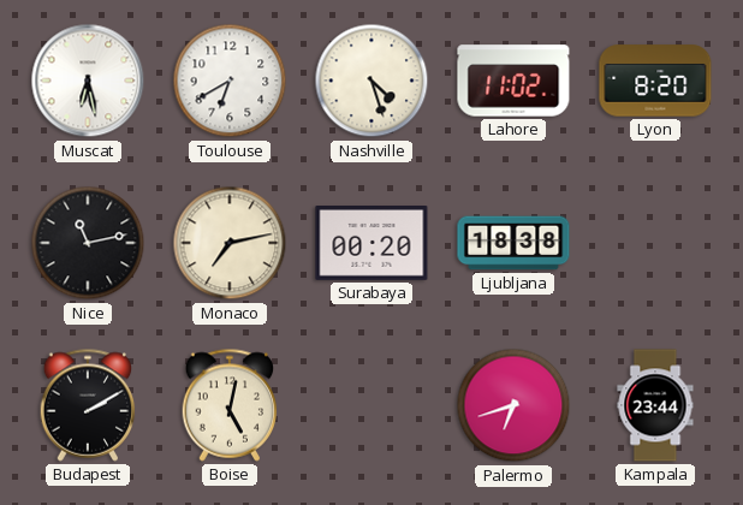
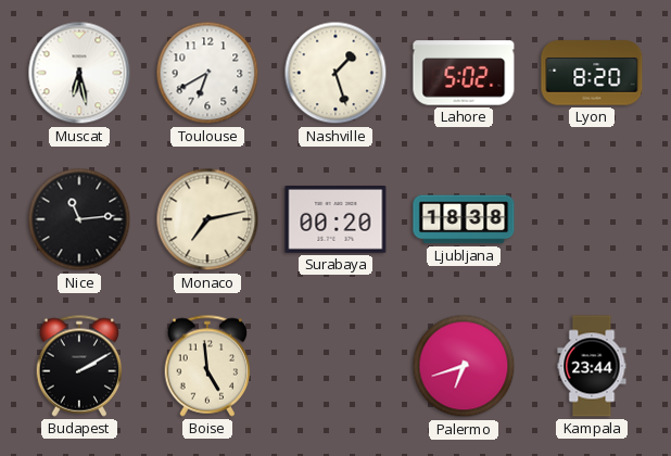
Nashville: 4:27 -> 1:27
Lahore: 11:02 -> 5:02
Nice: 11:13 -> 11:14
Boise: 5:02 -> 4:59
